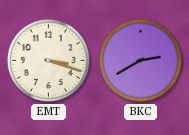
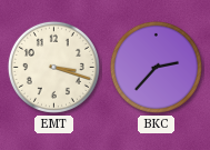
BKC: 2:40 -> 2:37
